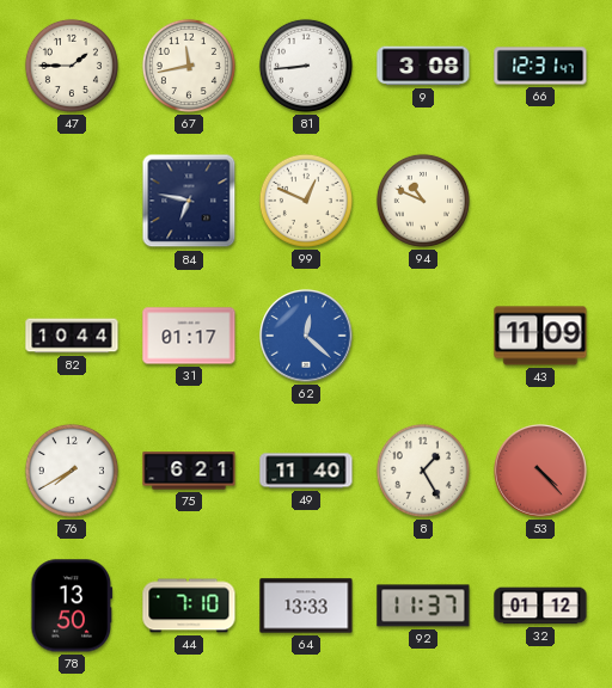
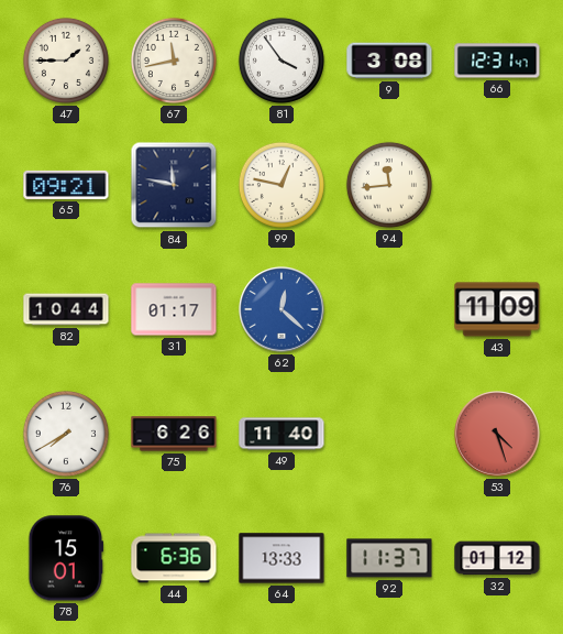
81: 8:44 -> 3:54
65: none -> 09:21
84: 6:47 -> 11:47
99: 12:49 -> 12:47
94: 10:49 -> 11:44
75: 6:21 -> 6:26
8: 1:25 -> none
53: 4:23 -> 4:27
78: 13:50 -> 15:01
44: 7:10 -> 6:36
